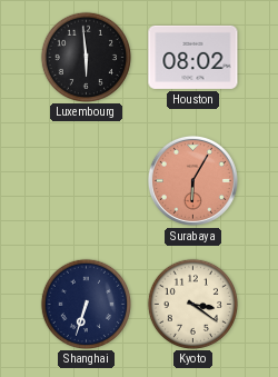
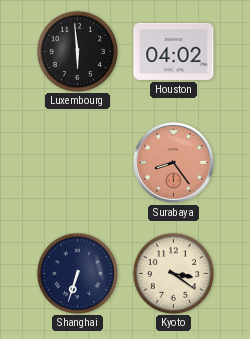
Houston: 08:02 -> 04:02
Surabaya: 6:05 -> 8:24
